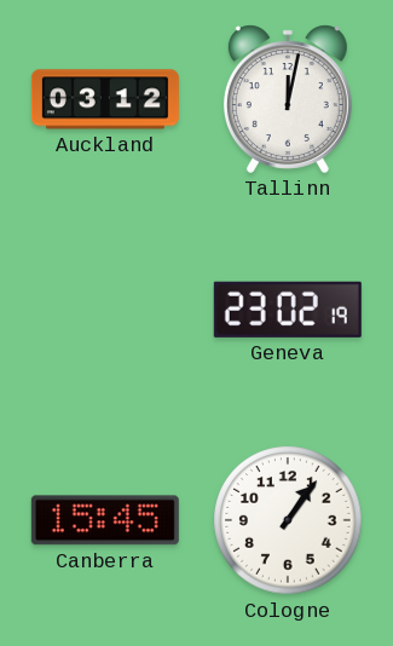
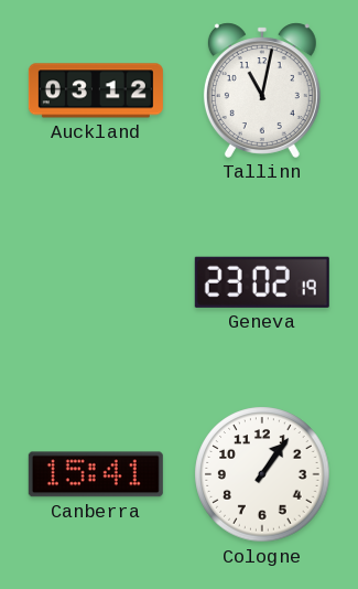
Tallinn: 12:02 -> 11:02
Canberra: 15:45 -> 15:41
